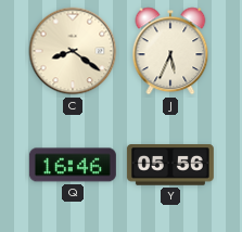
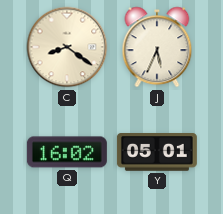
Q: 16:46 -> 16:02
Y: 05:56 -> 05:01
